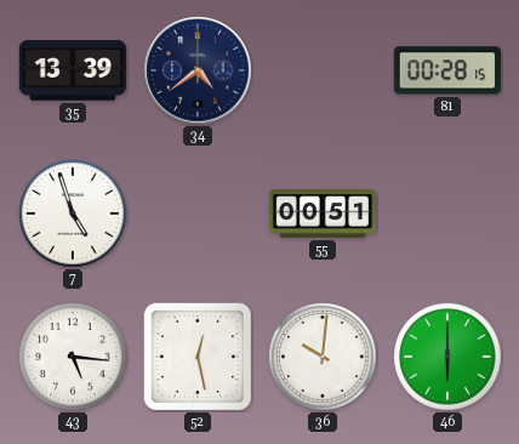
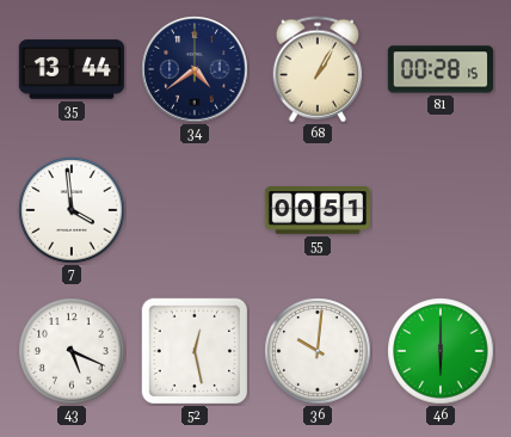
35: 13:39 -> 13:44
68: none -> 1:05
7: 4:57 -> 3:59
43: 5:16 -> 5:19
